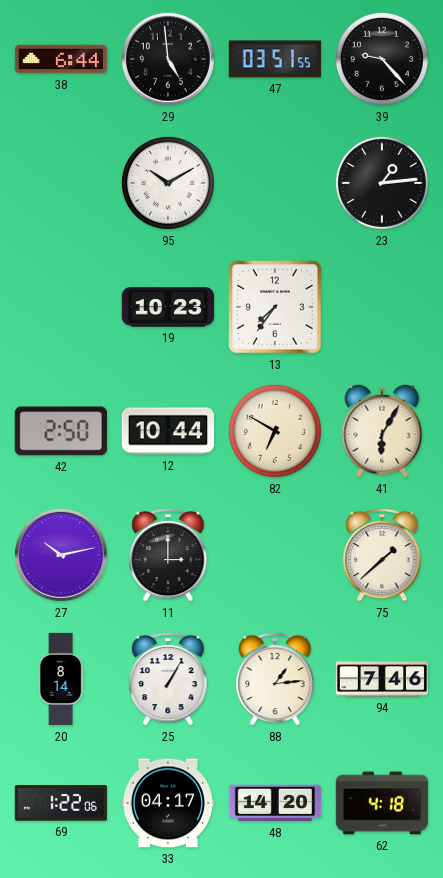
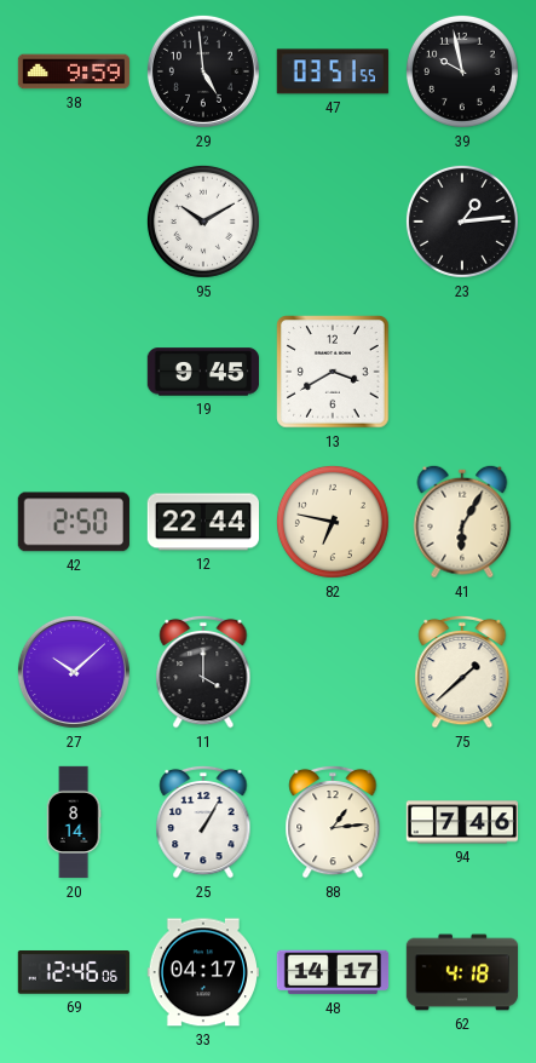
38: 6:44 -> 9:59
39: 9:23 -> 9:58
19: 10:23 -> 9:45
13: 7:36 -> 3:40
12: 10:44 -> 22:44
82: 6:50 -> 6:47
27: 10:13 -> 10:08
11: 3:00 -> 4:00
69: 1:22 -> 12:46
48: 14:20 -> 14:17
